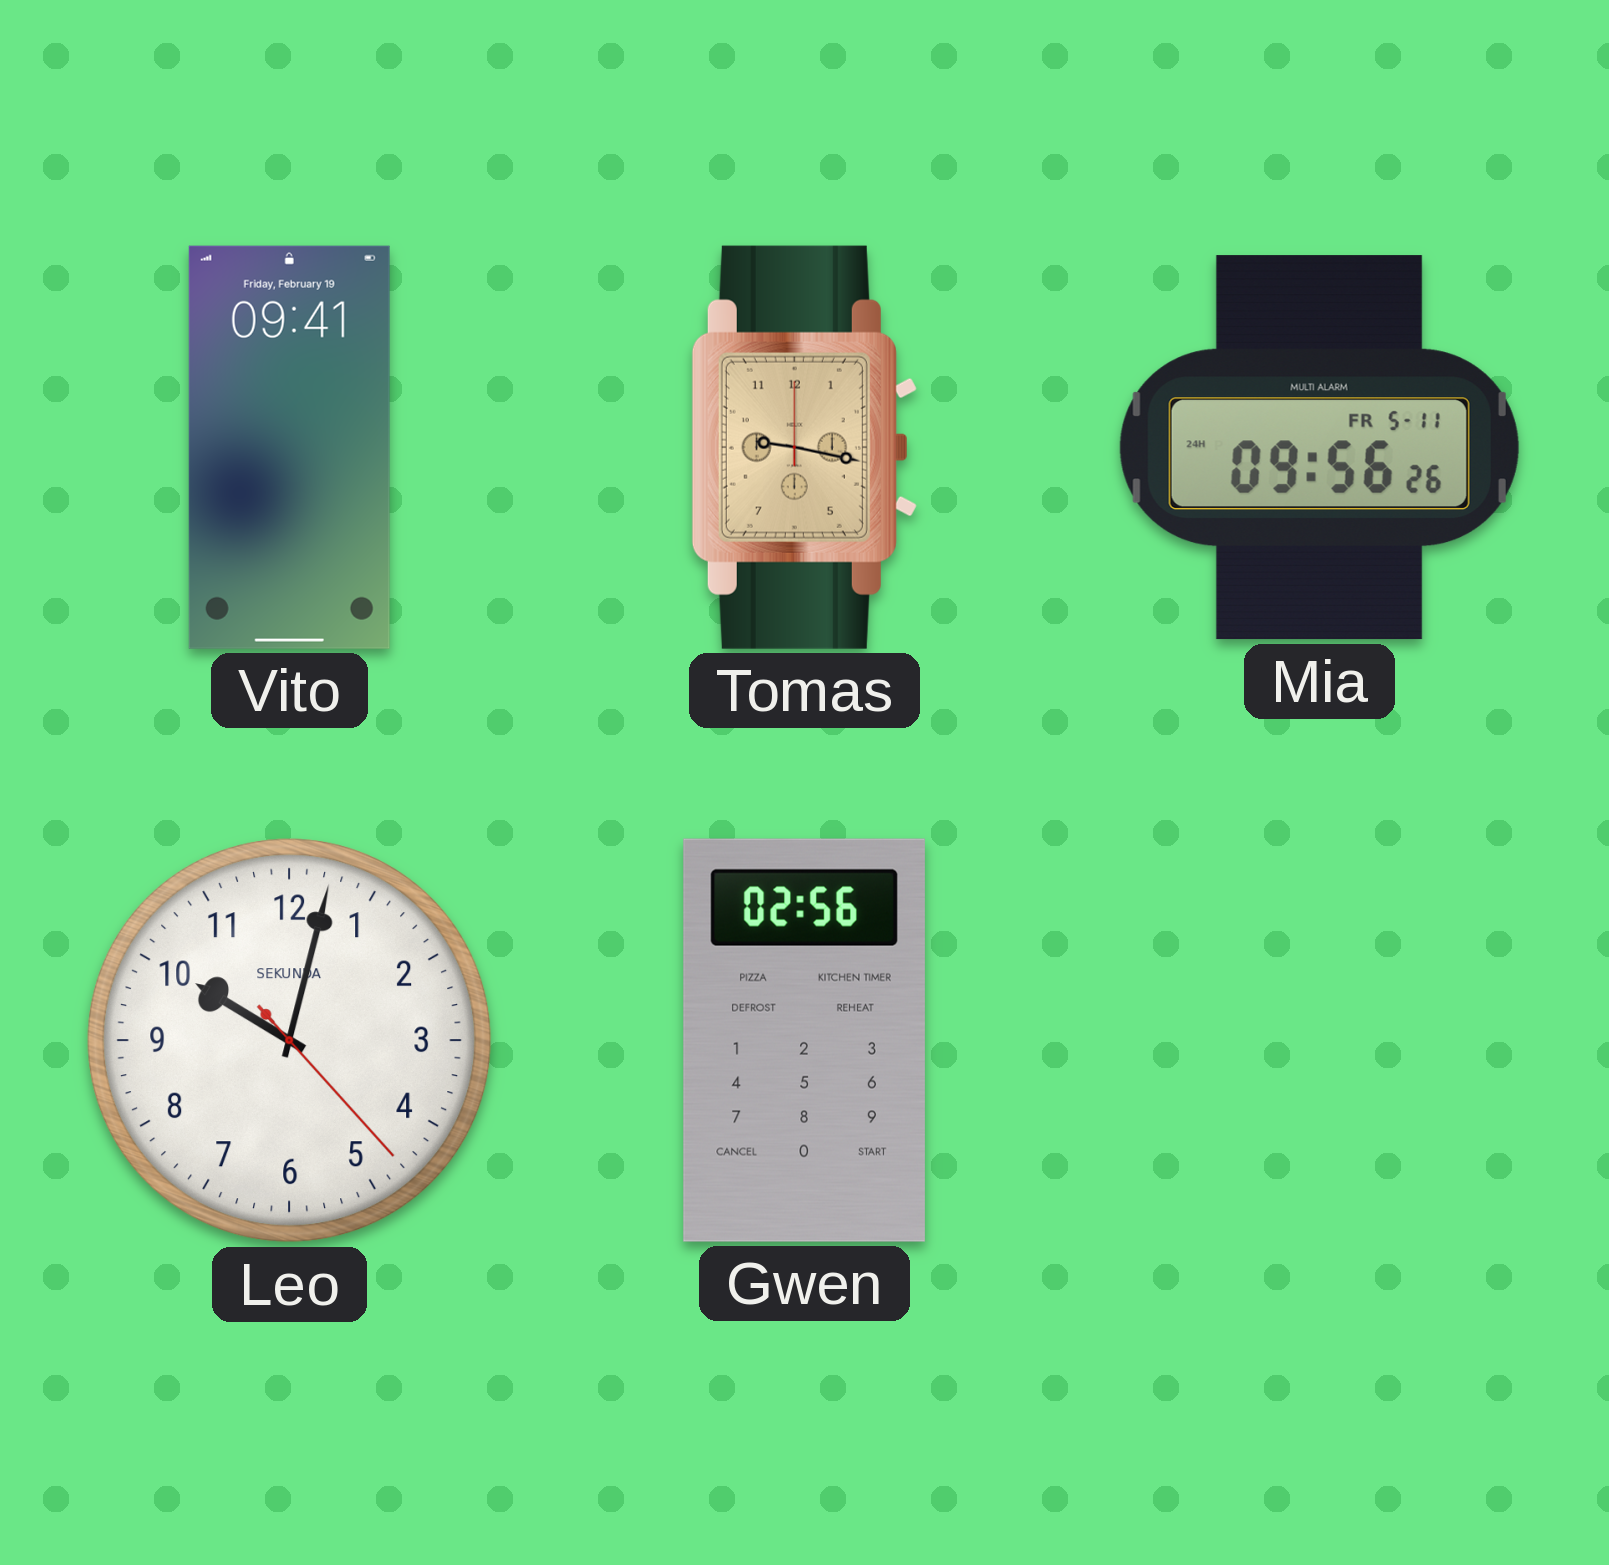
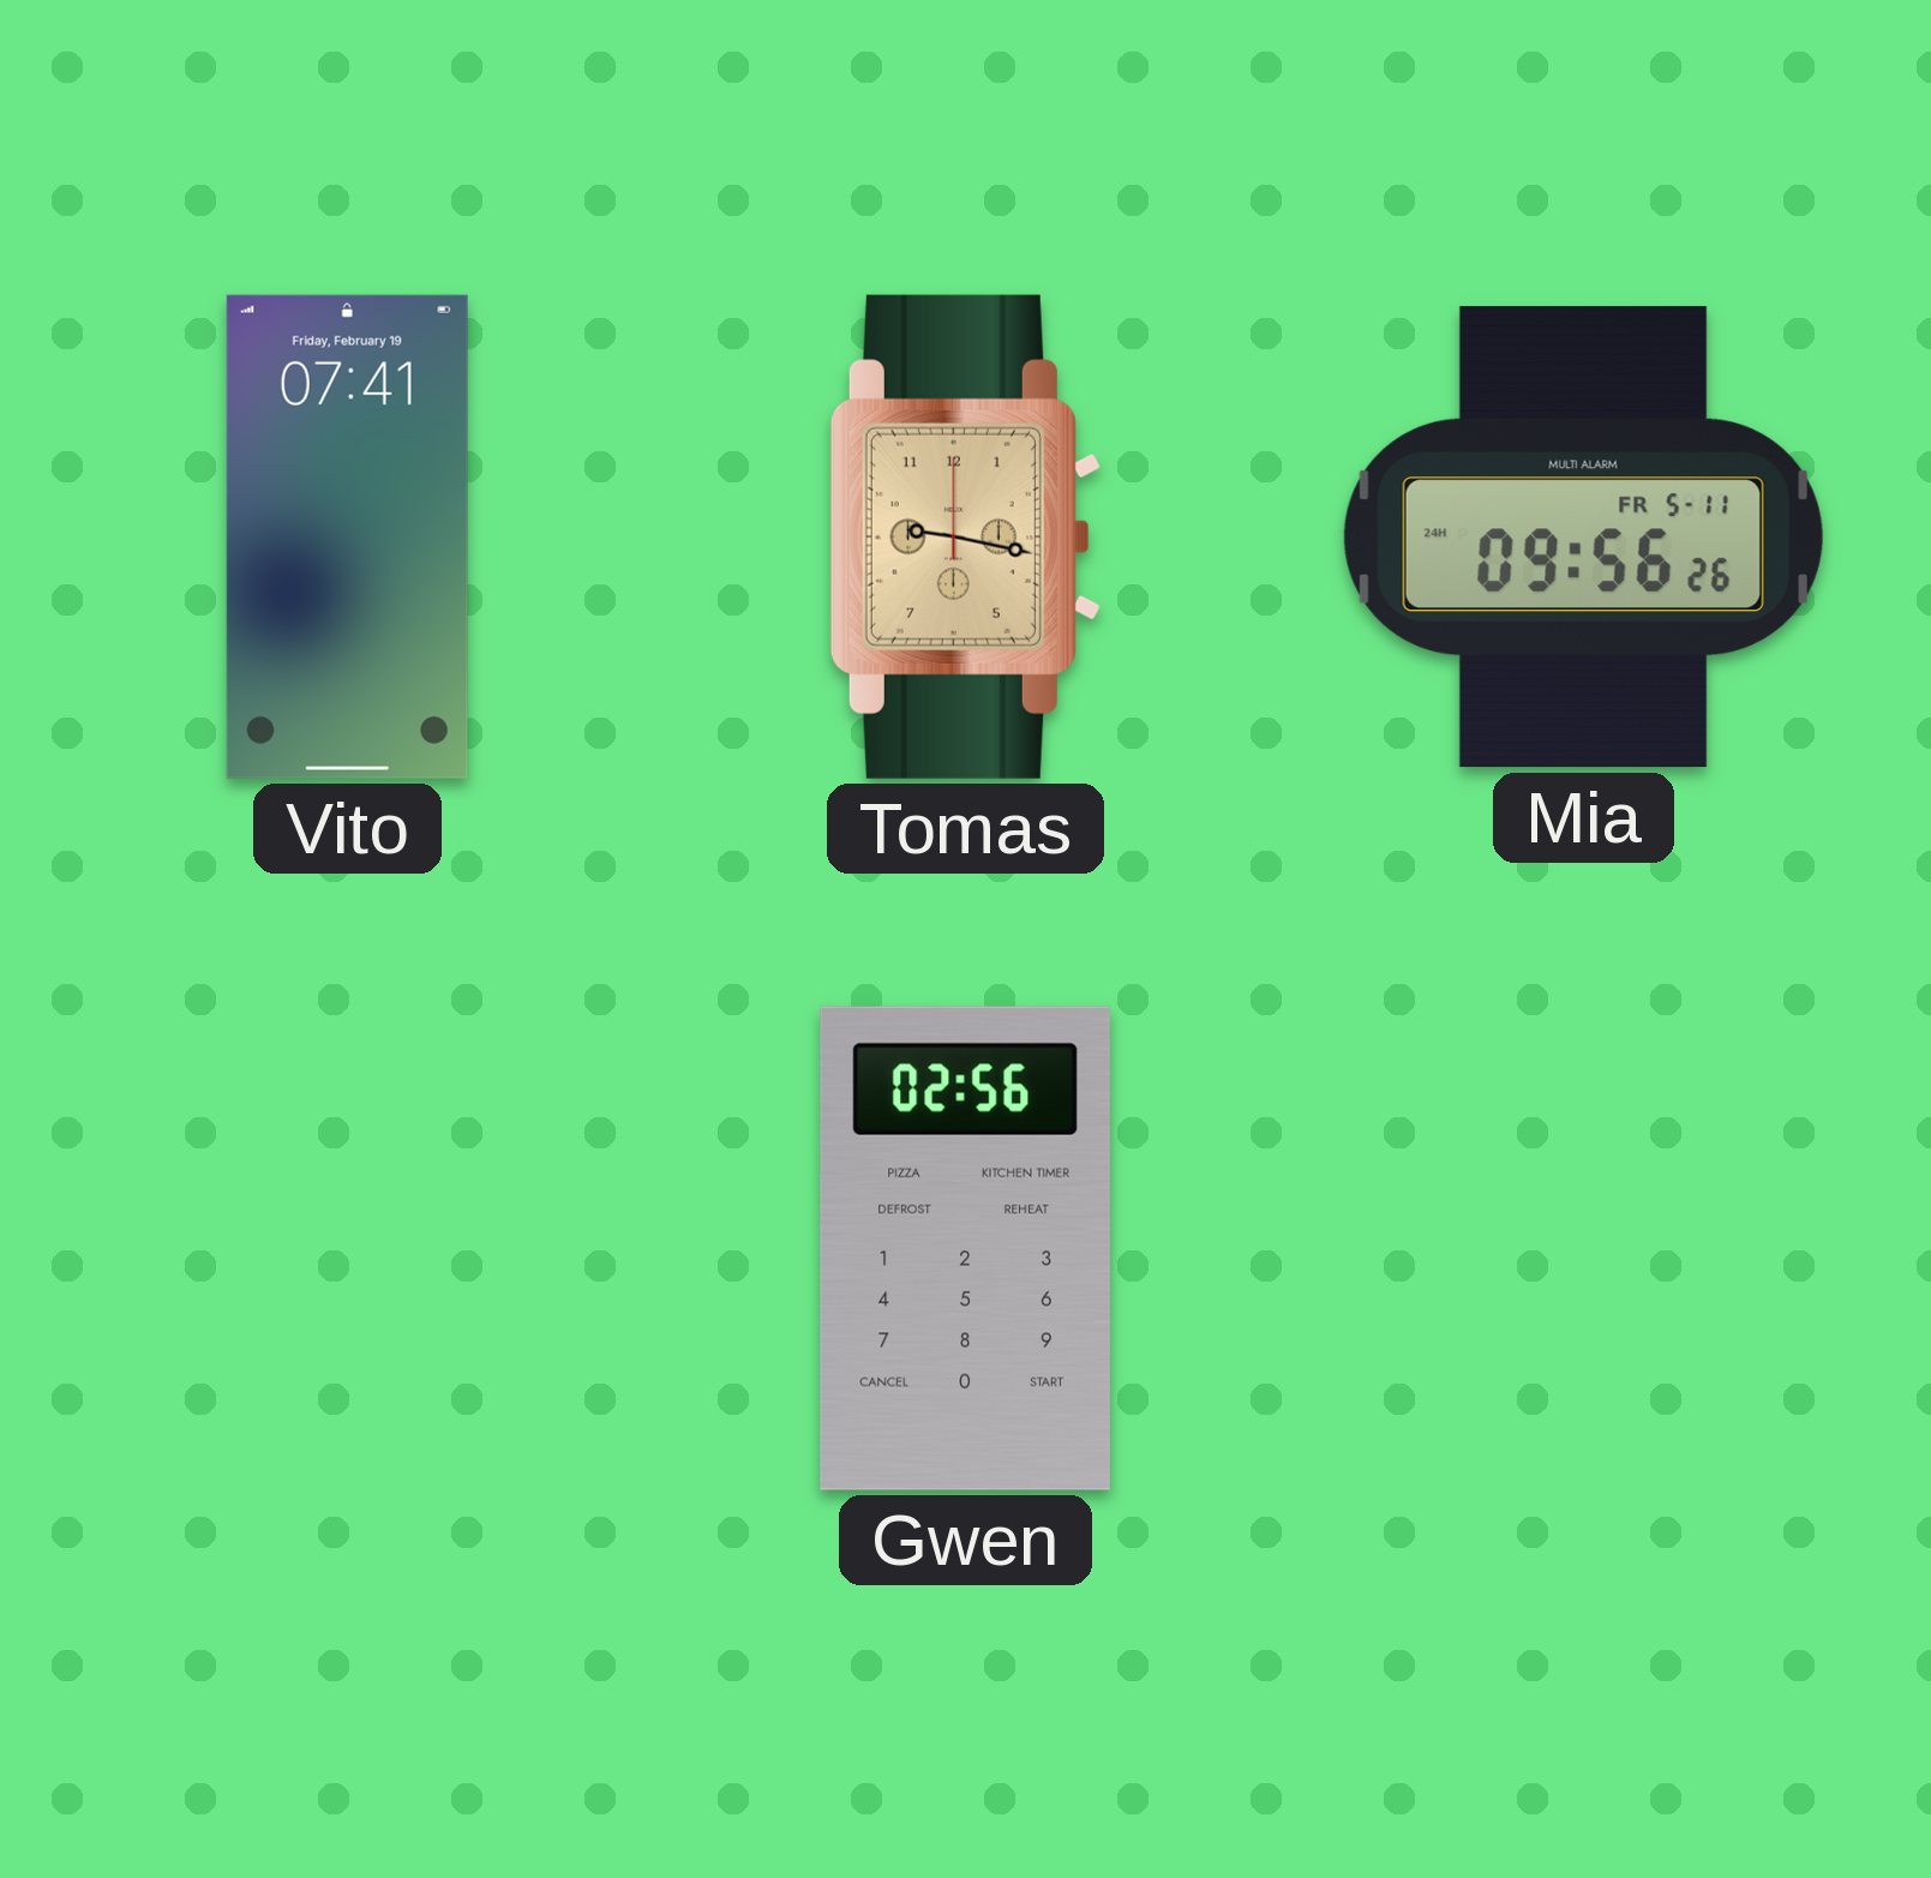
Vito: 09:41 -> 07:41
Leo: 10:02 -> none
